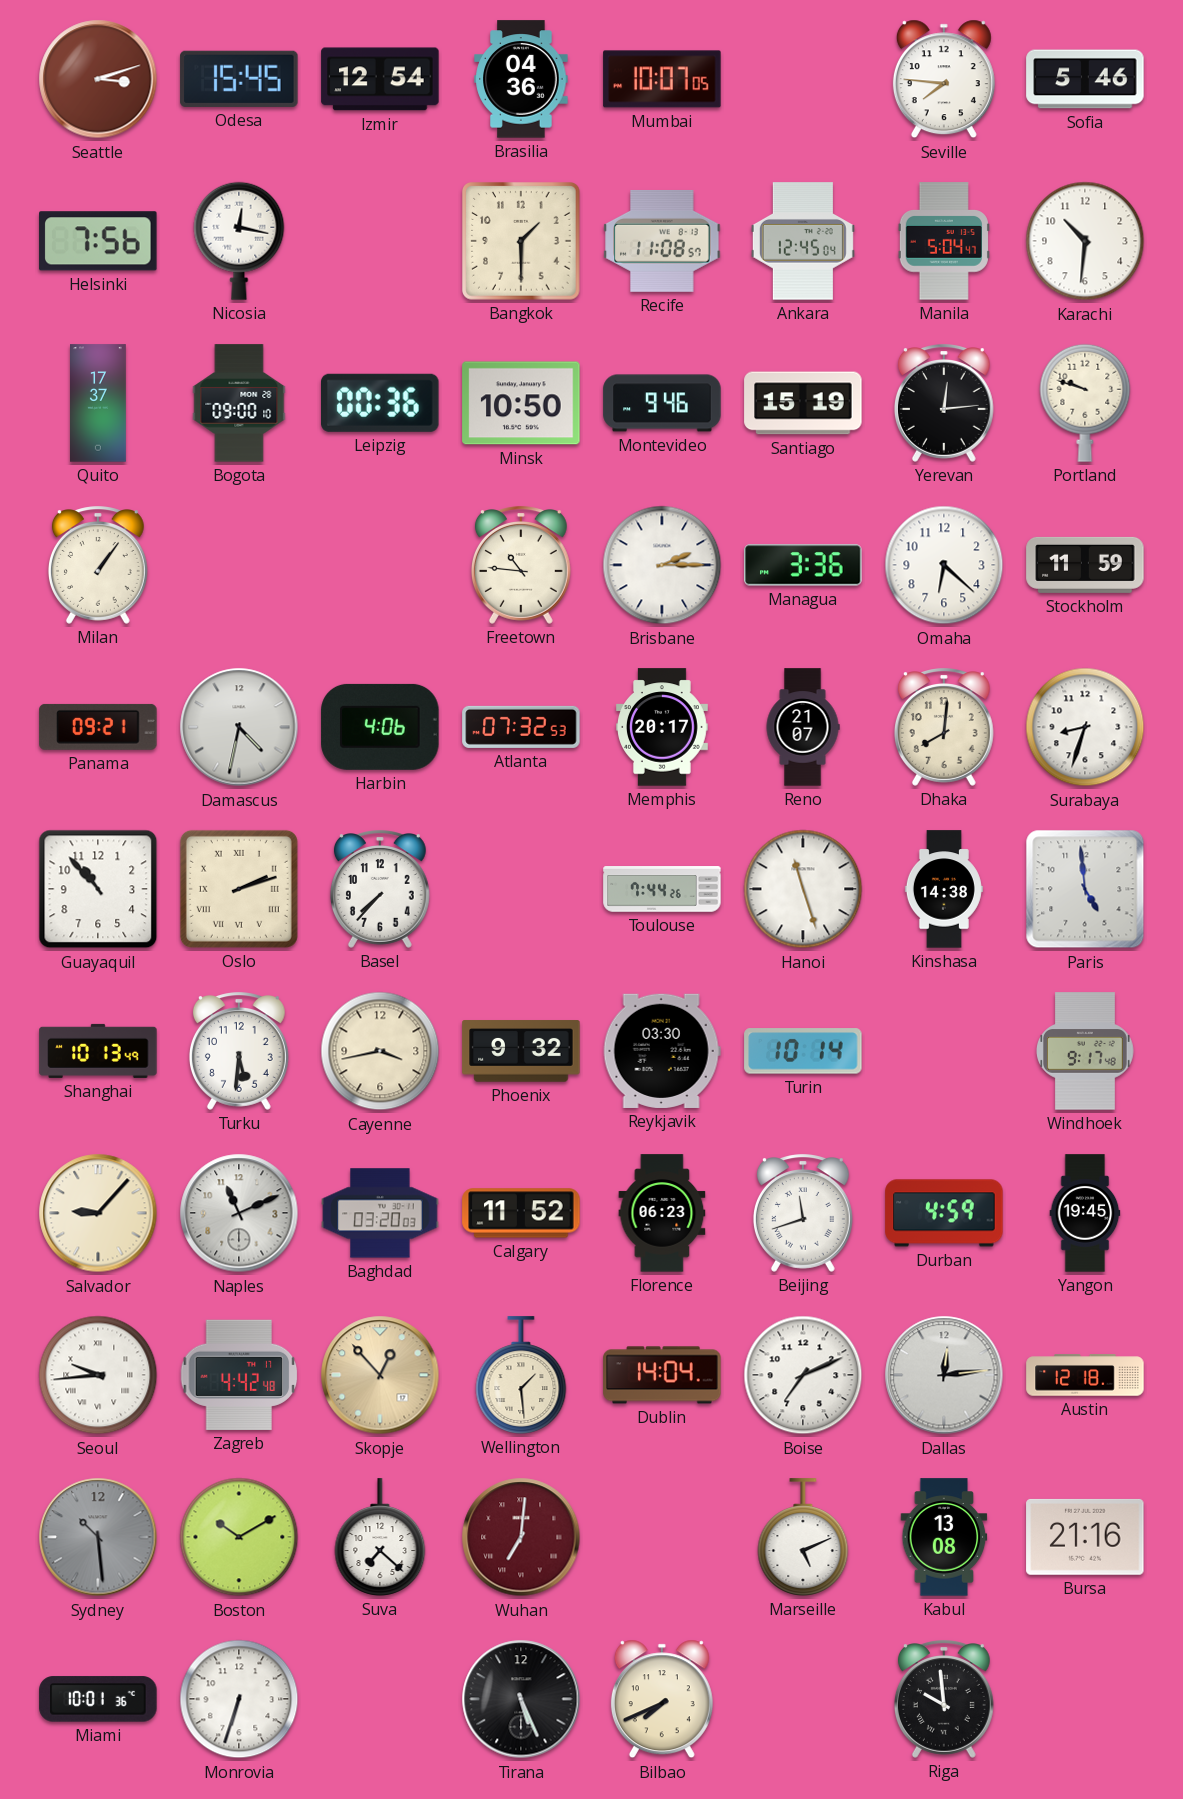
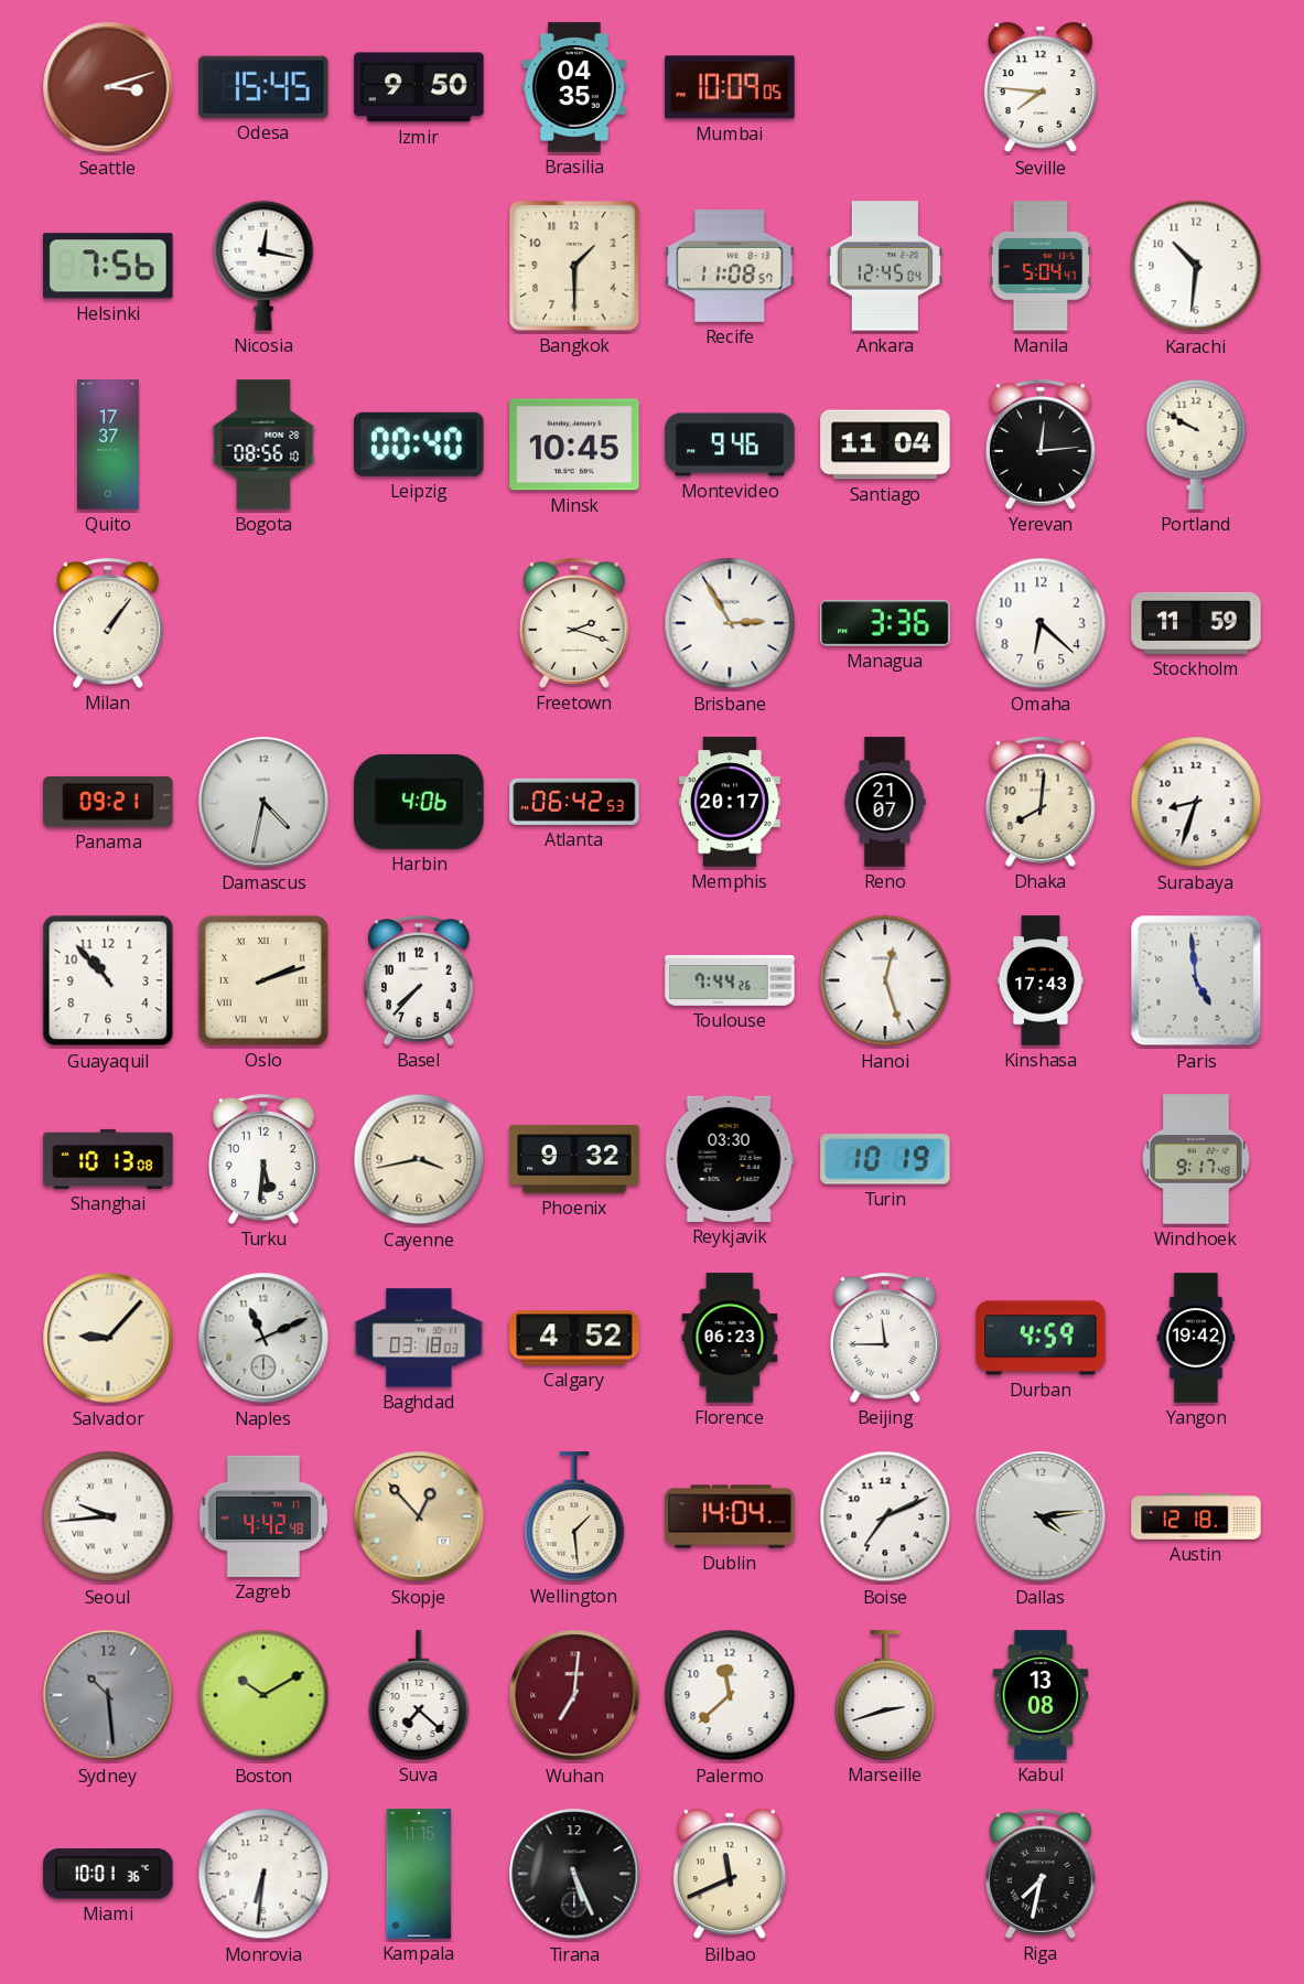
Izmir: 12:54 -> 9:50
Brasilia: 04:36 -> 04:35
Mumbai: 10:07 -> 10:09
Sofia: 5:46 -> none
Bogota: 09:00 -> 08:56
Leipzig: 00:36 -> 00:40
Minsk: 10:50 -> 10:45
Santiago: 15:19 -> 11:04
Portland: 9:48 -> 9:50
Freetown: 10:46 -> 2:18
Brisbane: 2:15 -> 2:55
Atlanta: 07:32 -> 06:42
Hanoi: 11:27 -> 12:27
Kinshasa: 14:38 -> 17:43
Shanghai: 10:13:49 -> 10:13:08
Turin: 10:14 -> 10:19
Baghdad: 03:20 -> 03:18
Calgary: 11:52 -> 4:52
Beijing: 11:42 -> 11:45
Yangon: 19:45 -> 19:42
Dallas: 12:14 -> 4:14
Palermo: none -> 11:38
Marseille: 5:11 -> 2:42
Bursa: 21:16 -> none
Monrovia: 6:33 -> 6:31
Kampala: none -> 11:15
Bilbao: 7:41 -> 11:41
Riga: 9:59 -> 7:32
